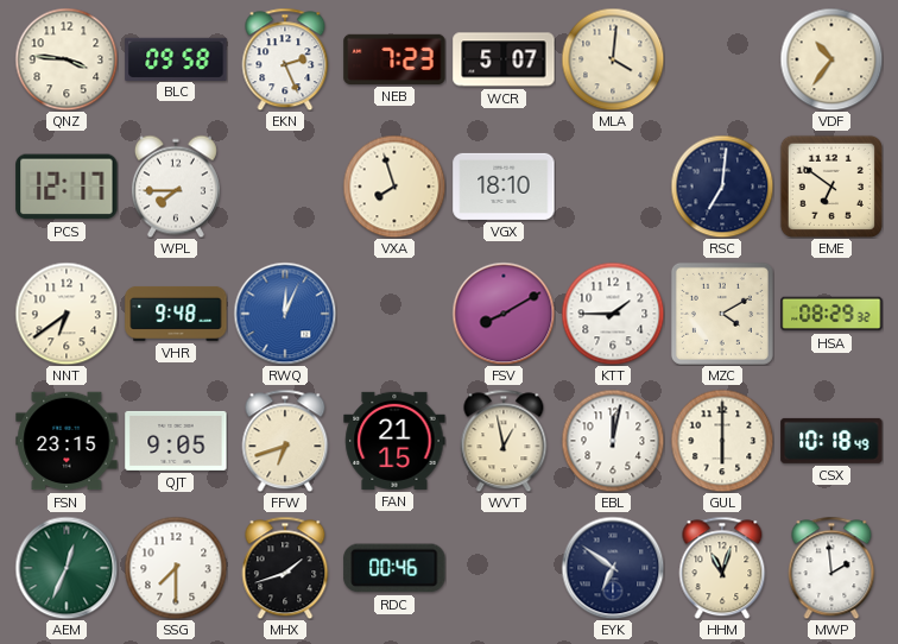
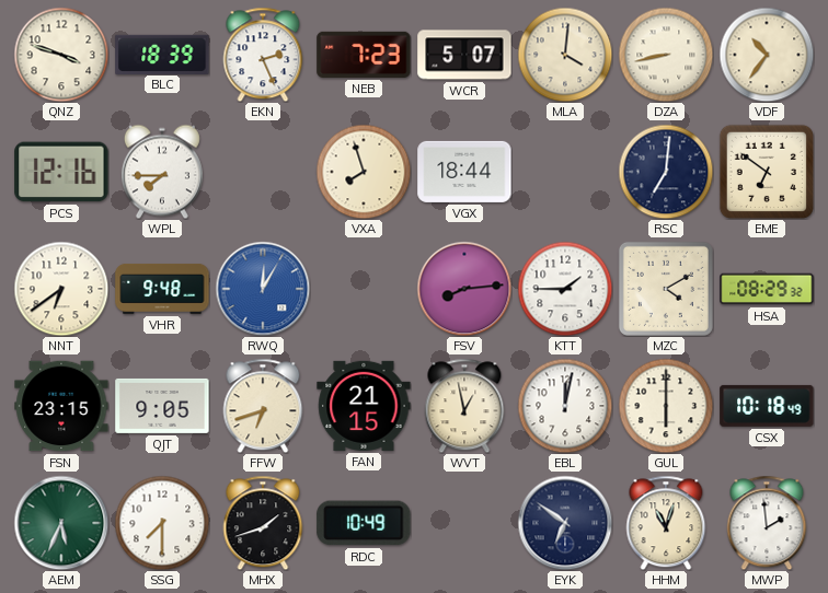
QNZ: 3:46 -> 3:48
BLC: 09:58 -> 18:39
DZA: none -> 8:43
PCS: 12:17 -> 12:16
VGX: 18:10 -> 18:44
RWQ: 12:04 -> 12:05
FSV: 8:10 -> 8:14
AEM: 12:34 -> 5:34
RDC: 00:46 -> 10:49
